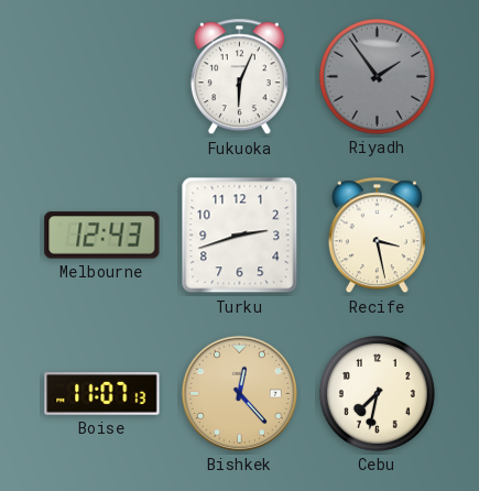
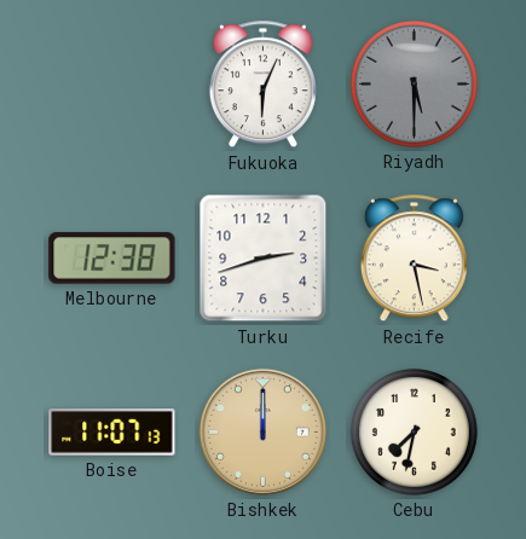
Riyadh: 1:54 -> 5:30
Melbourne: 12:43 -> 12:38
Bishkek: 12:23 -> 12:00
